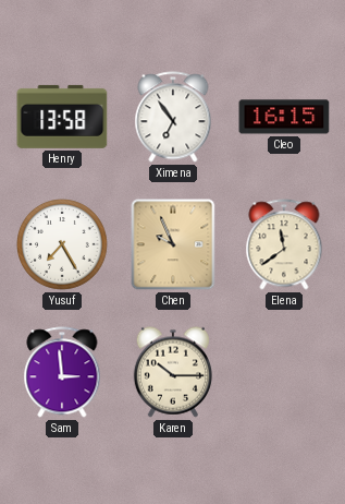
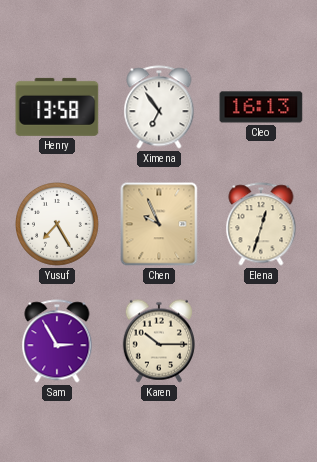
Cleo: 16:15 -> 16:13
Elena: 11:39 -> 12:33
Sam: 2:59 -> 2:55
